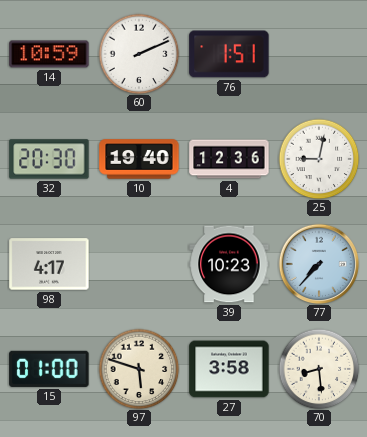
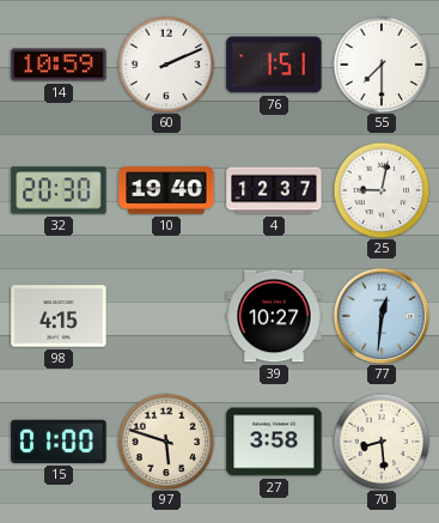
55: none -> 7:30
4: 12:36 -> 12:37
98: 4:17 -> 4:15
39: 10:23 -> 10:27
77: 7:37 -> 12:31
